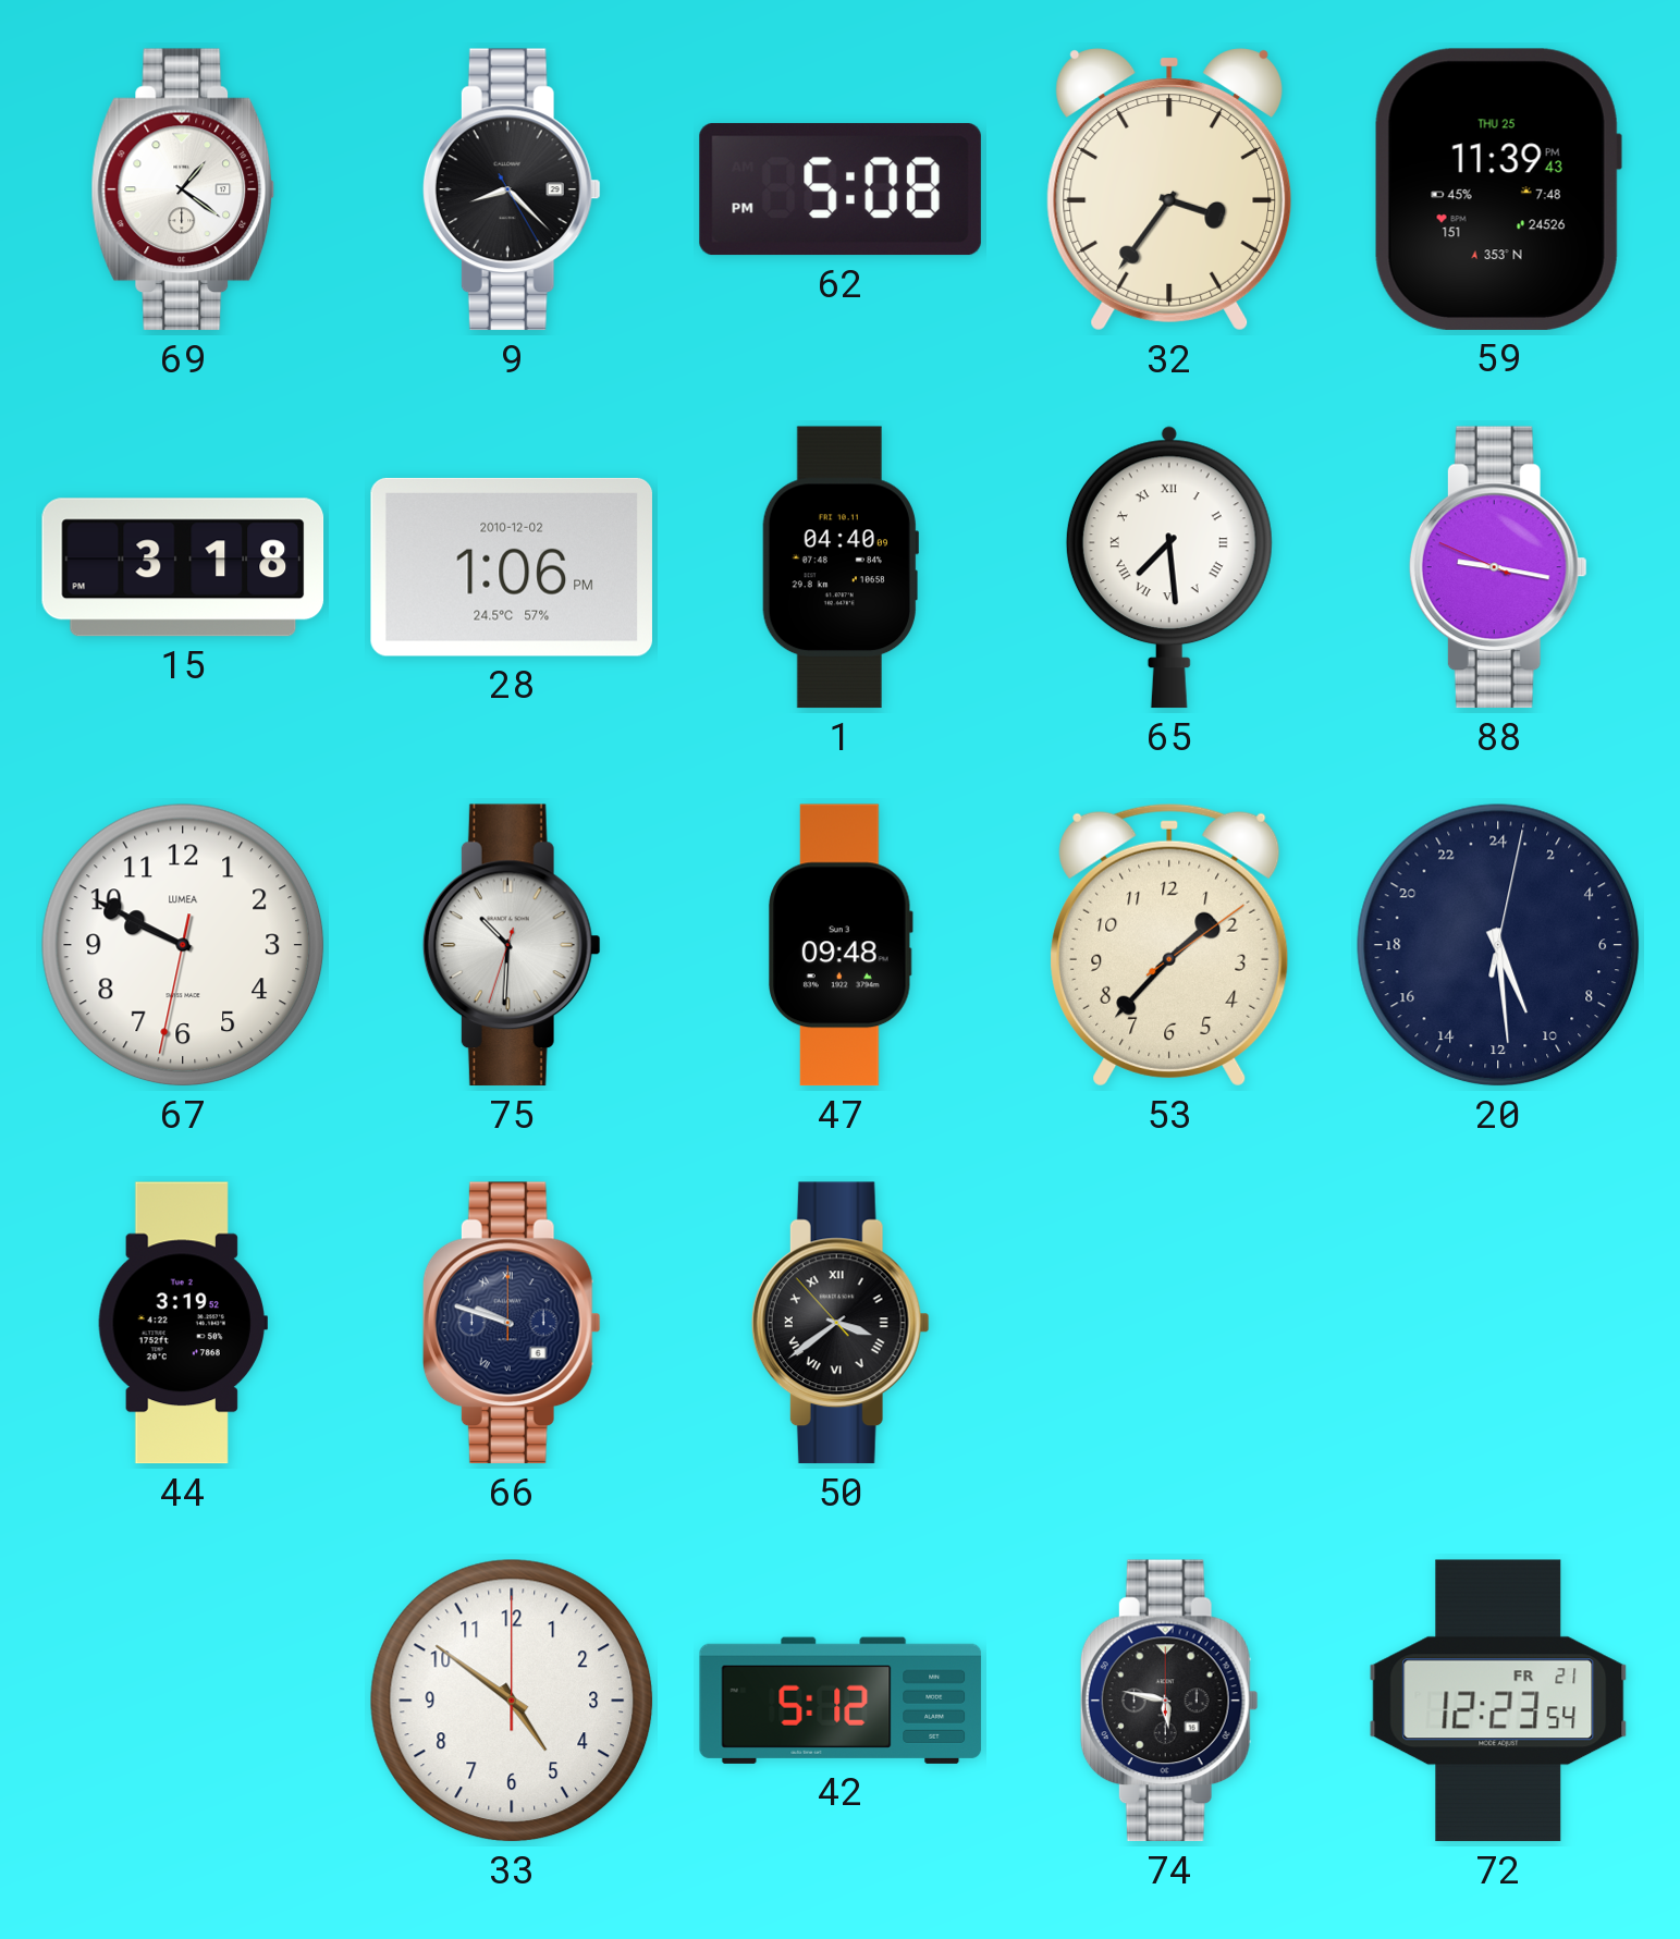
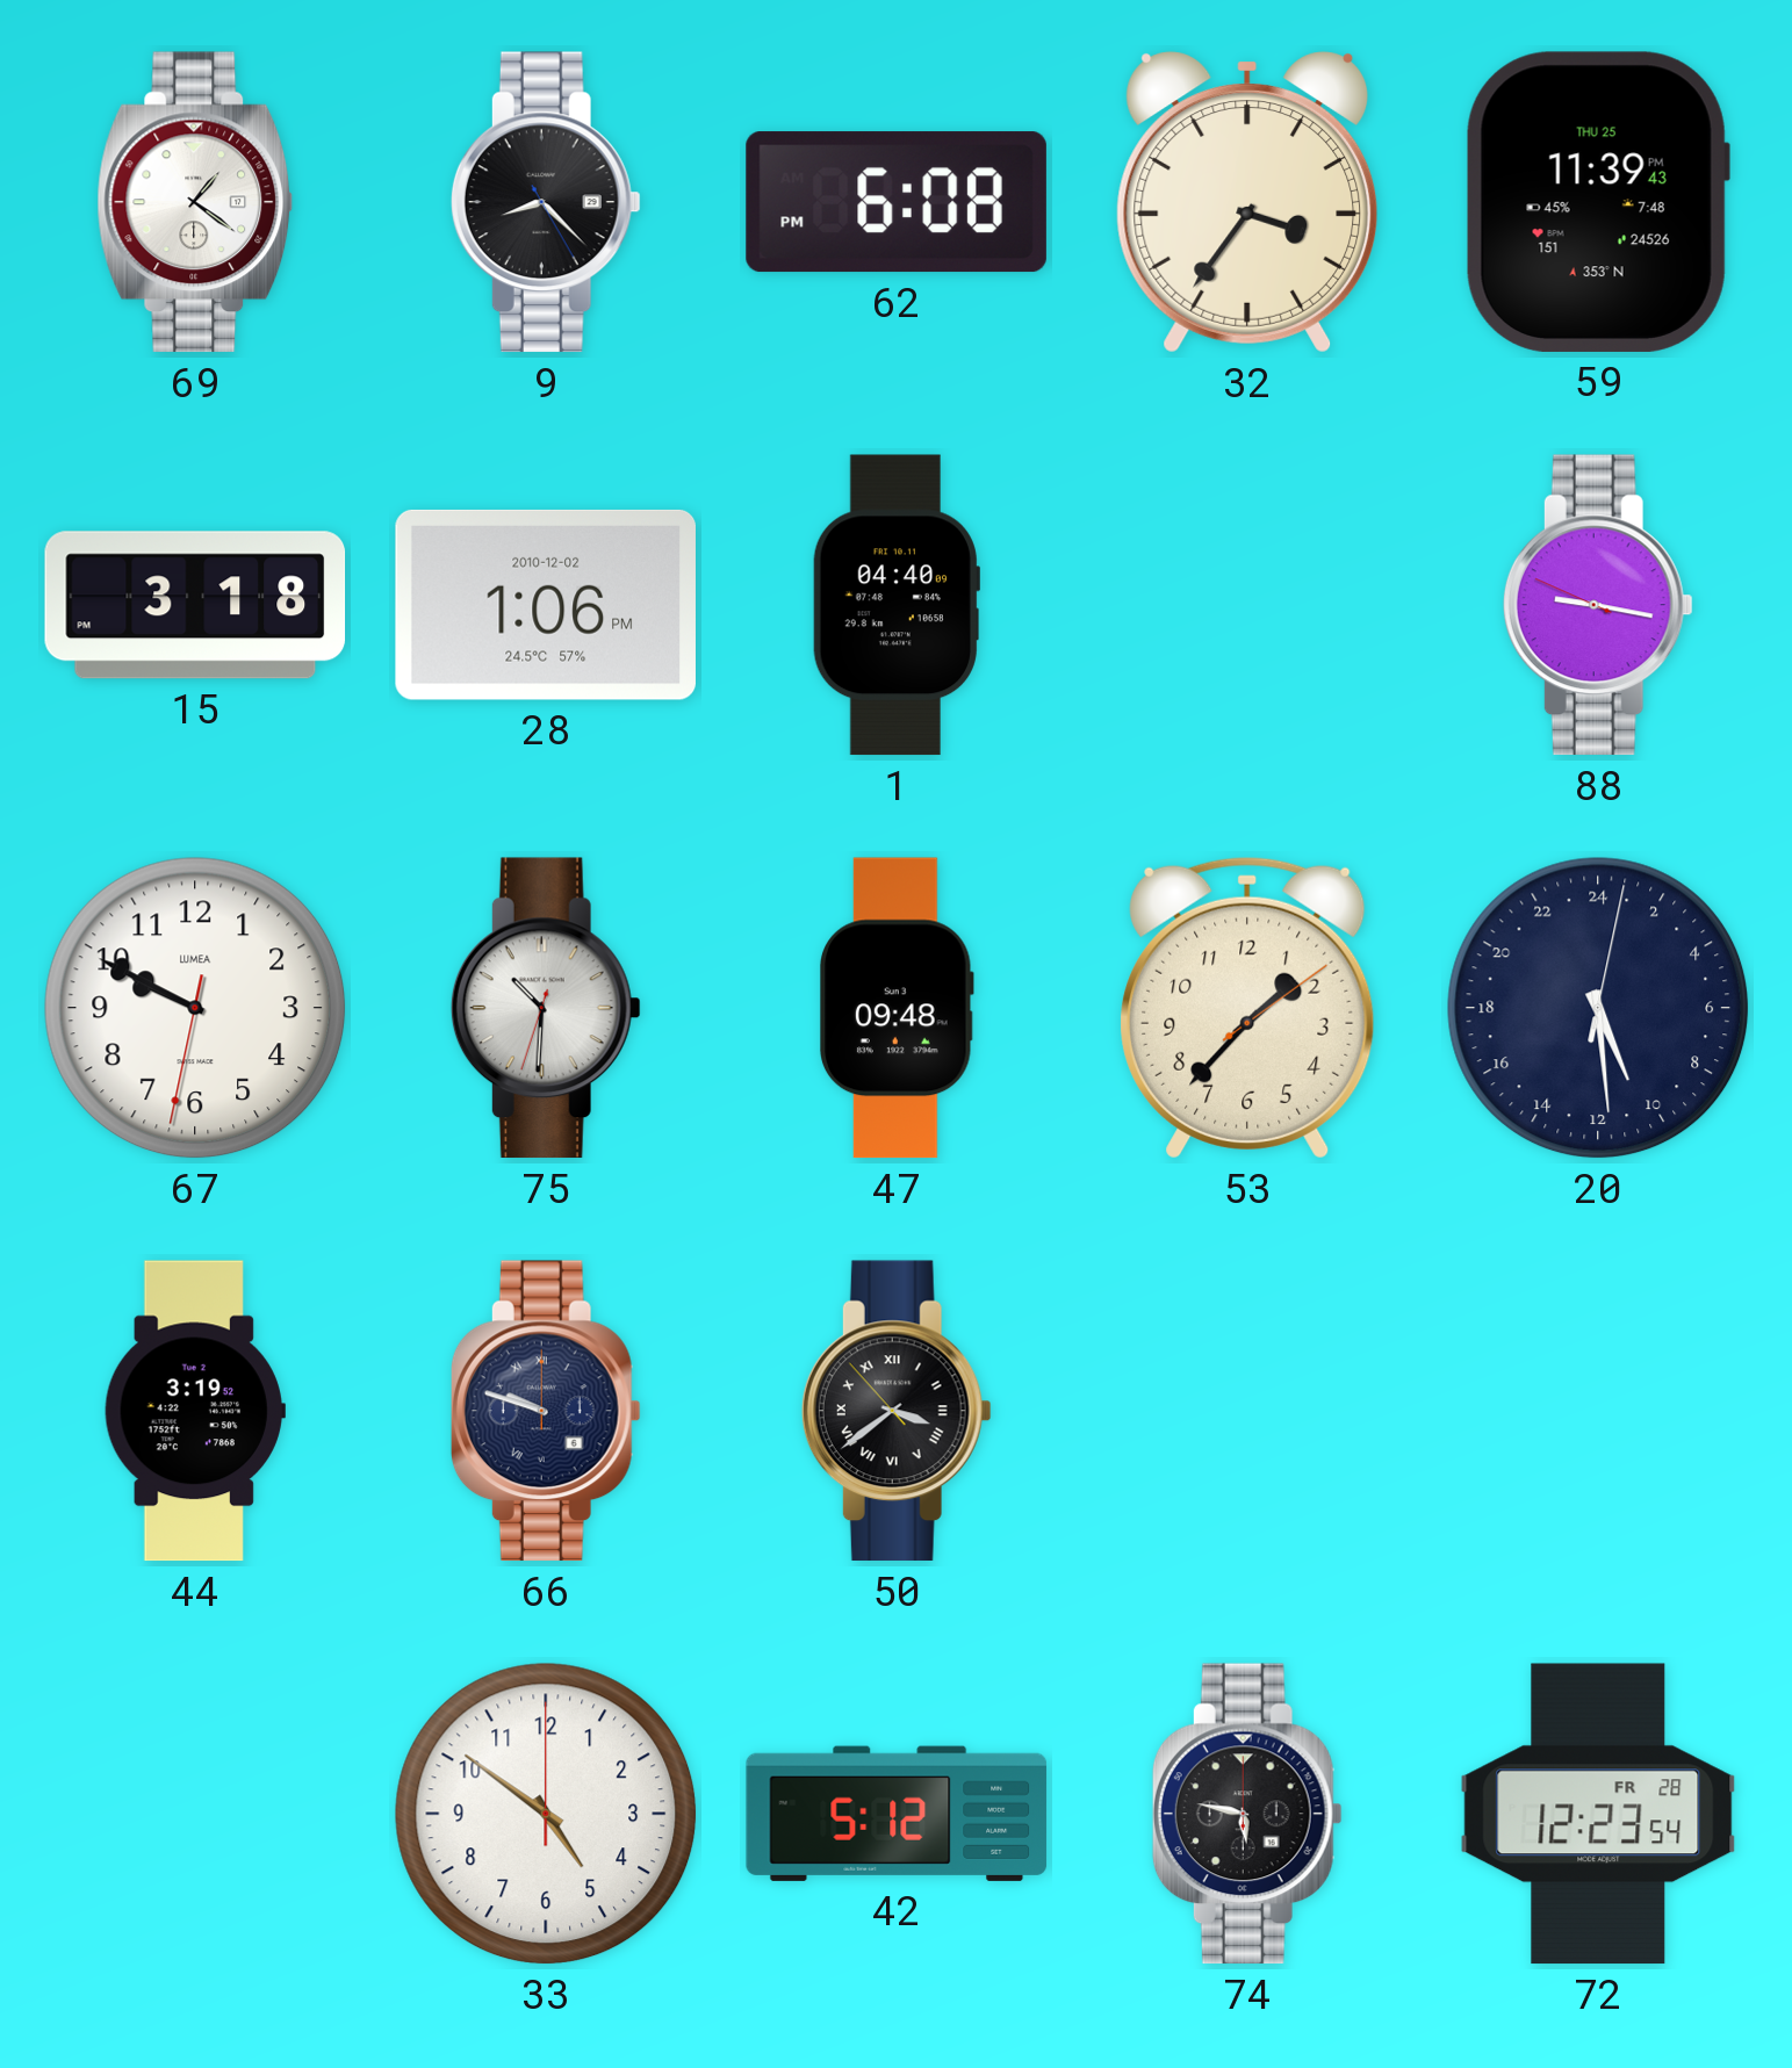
62: 5:08 -> 6:08
65: 7:29 -> none
72 date: FR 21 -> FR 28
